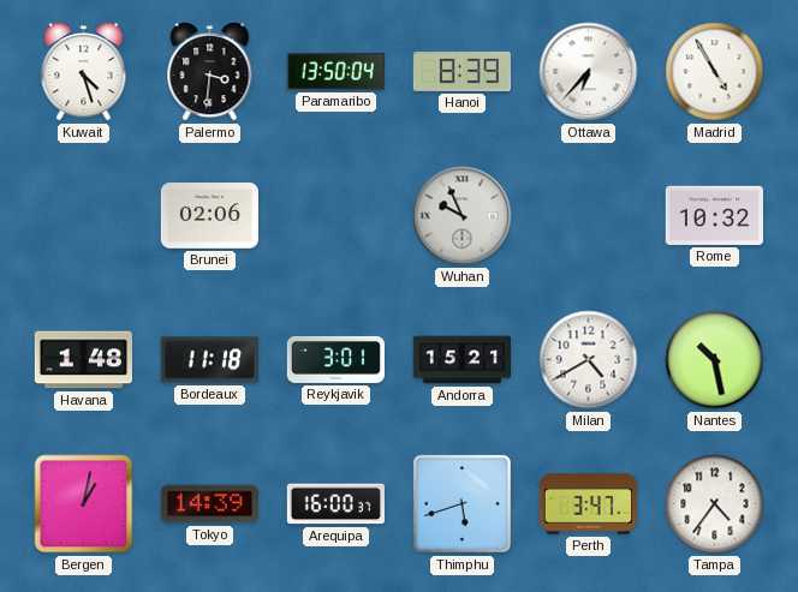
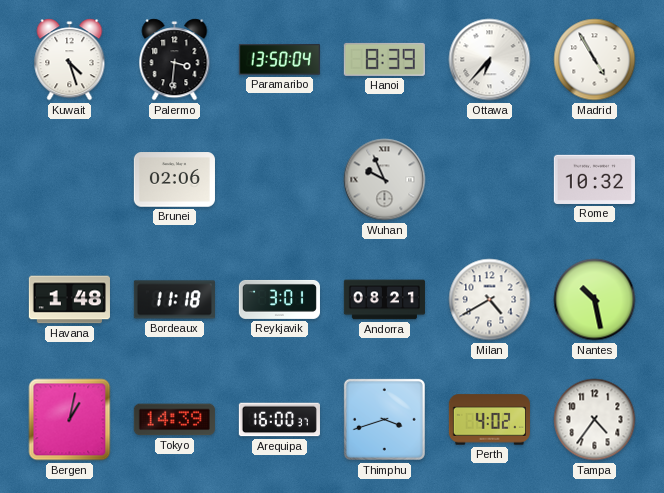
Andorra: 15:21 -> 08:21
Thimphu: 5:42 -> 3:42
Perth: 3:47 -> 4:02
